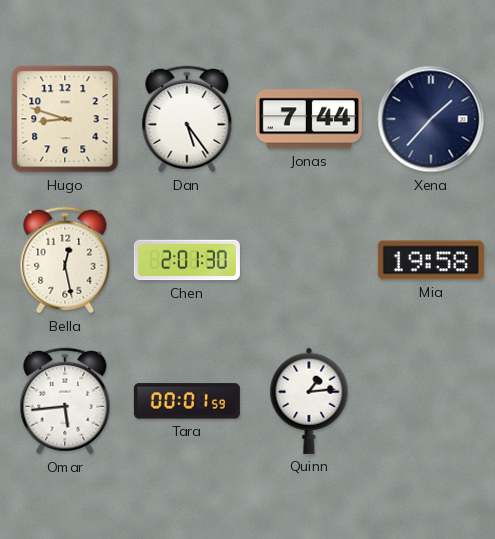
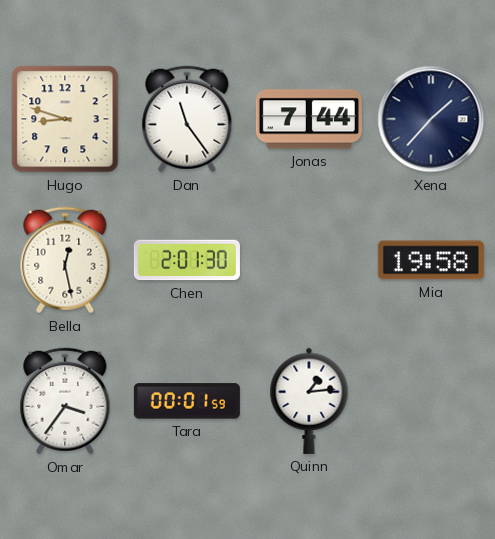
Dan: 5:24 -> 11:24
Omar: 5:44 -> 3:36
